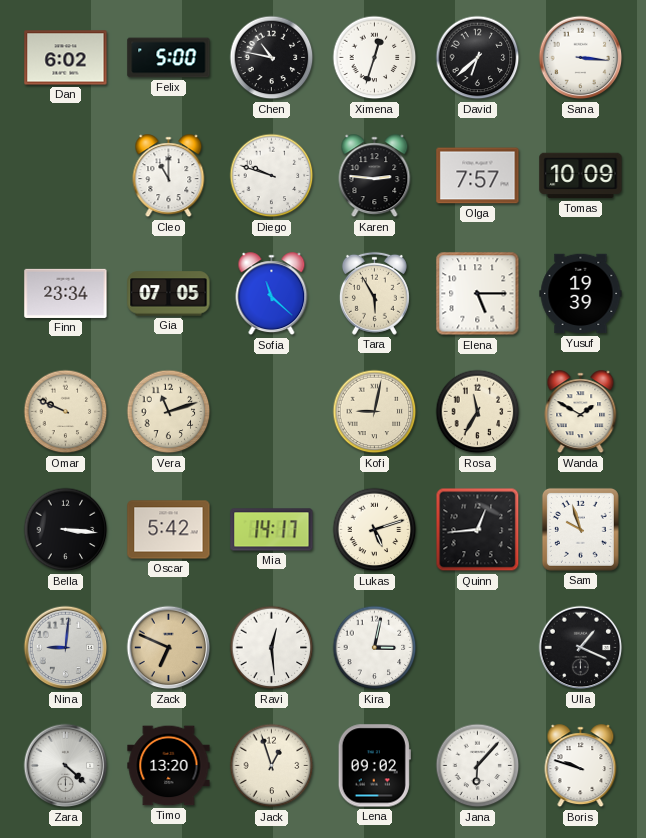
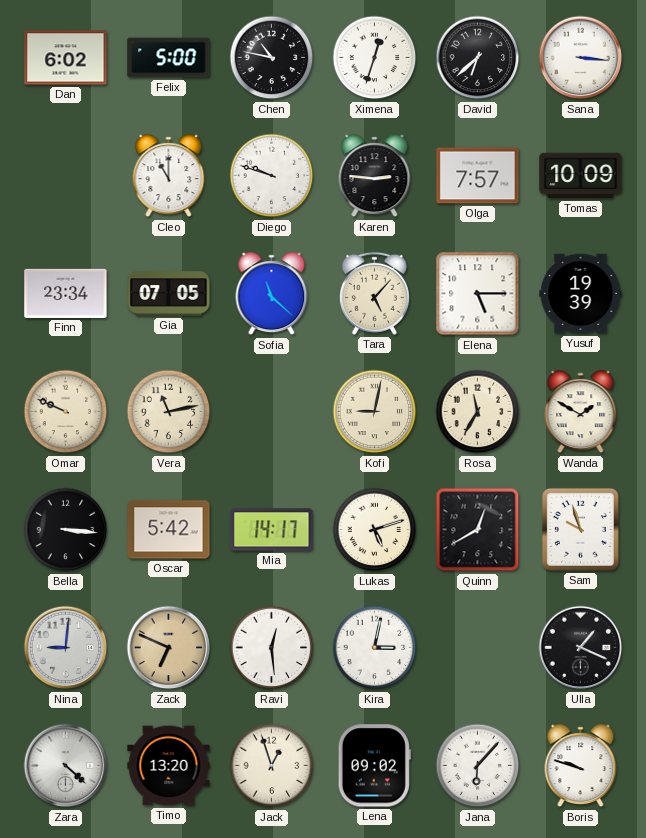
Tara: 5:55 -> 5:07
Vera: 11:12 -> 11:13
Quinn: 12:44 -> 12:40
